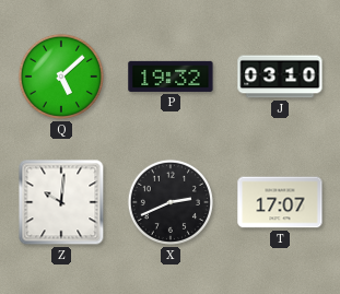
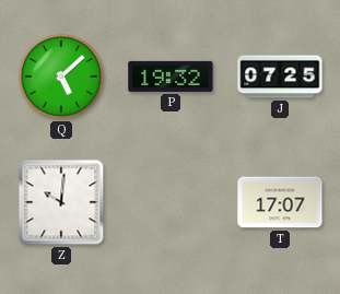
J: 03:10 -> 07:25
X: 2:41 -> none
